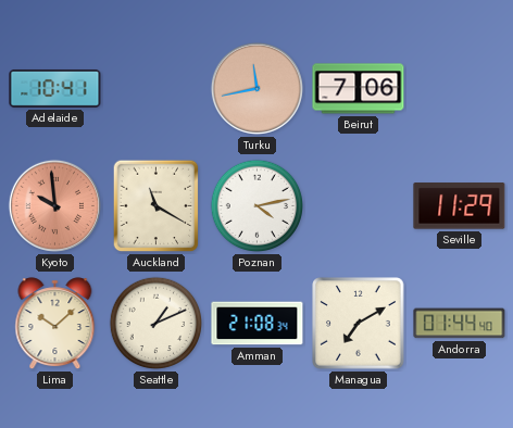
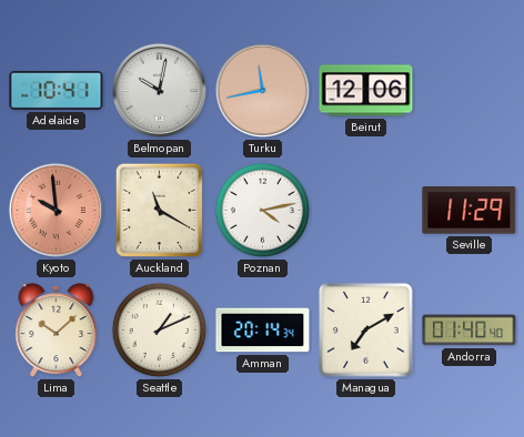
Belmopan: none -> 10:02
Beirut: 7:06 -> 12:06
Amman: 21:08 -> 20:14
Andorra: 01:44 -> 01:40
